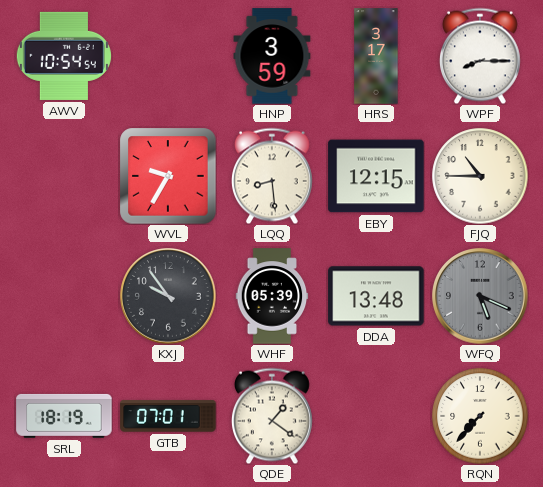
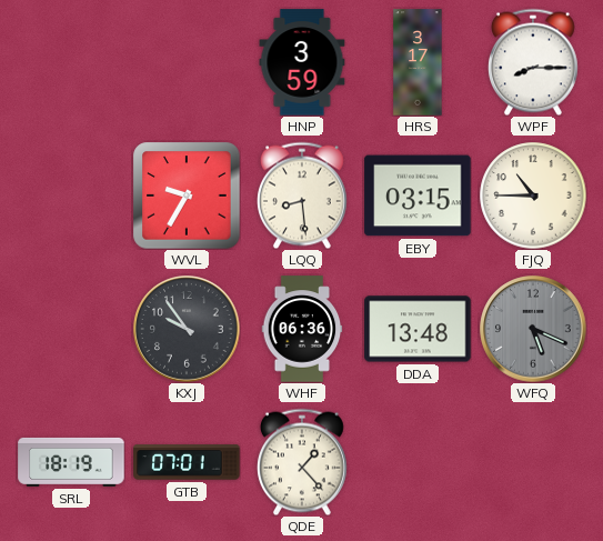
AWV: 10:54 -> none
EBY: 12:15 -> 03:15
WHF: 05:39 -> 06:36
QDE: 1:21 -> 1:23
RQN: 7:37 -> none
